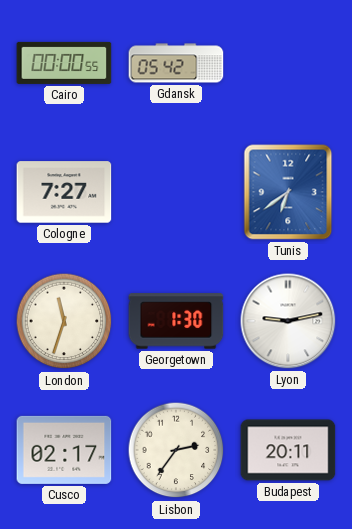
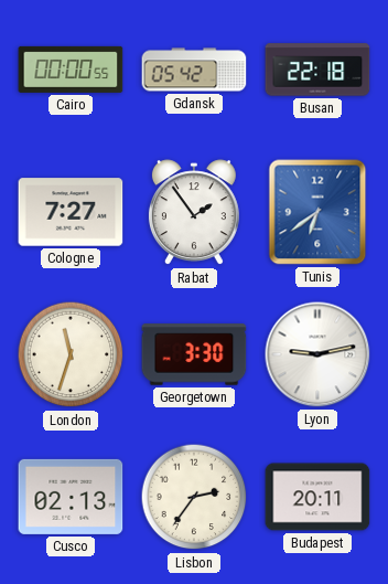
Busan: none -> 22:18
Rabat: none -> 1:54
Georgetown: 1:30 -> 3:30
Cusco: 02:17 -> 02:13
